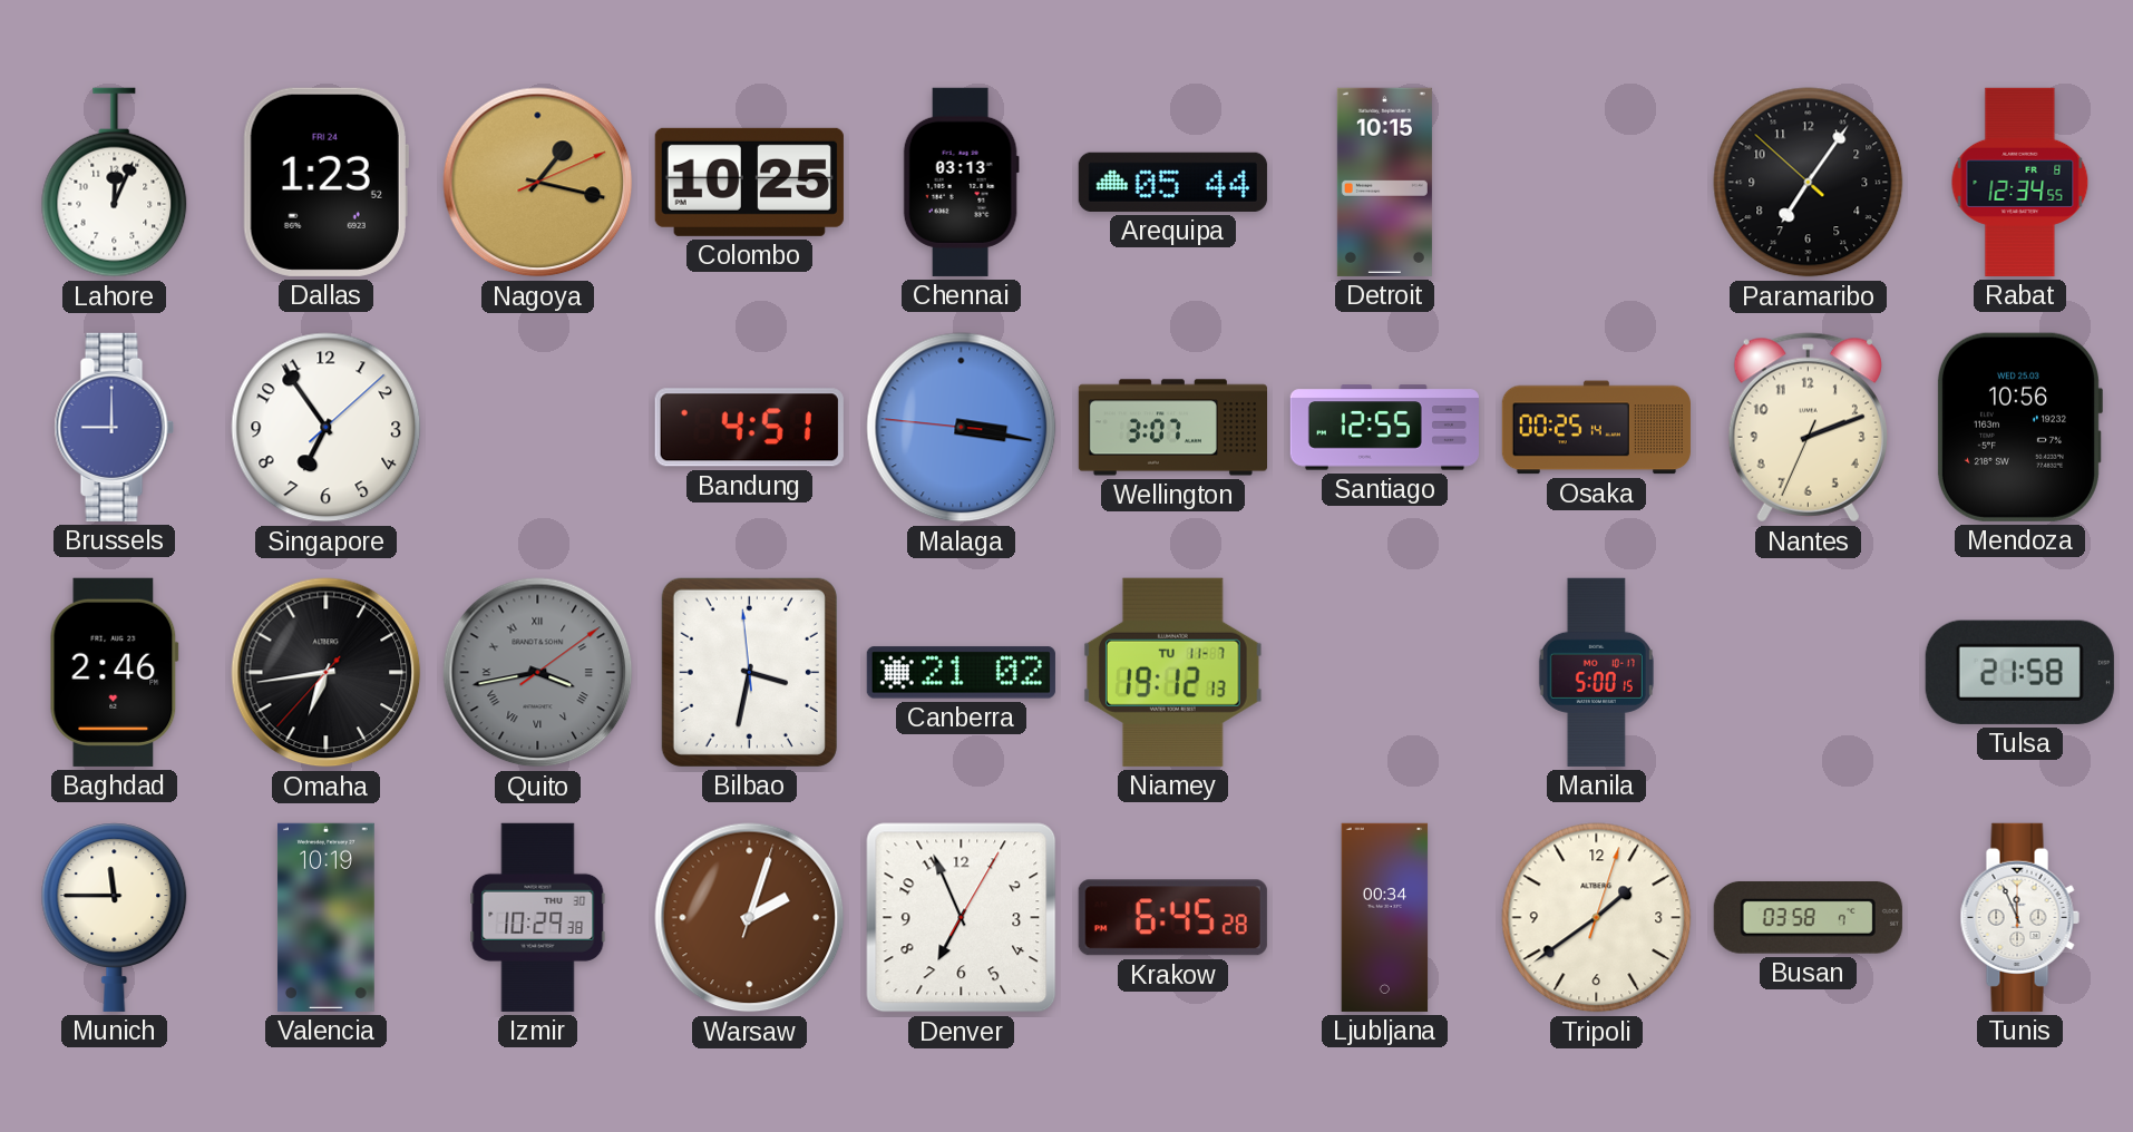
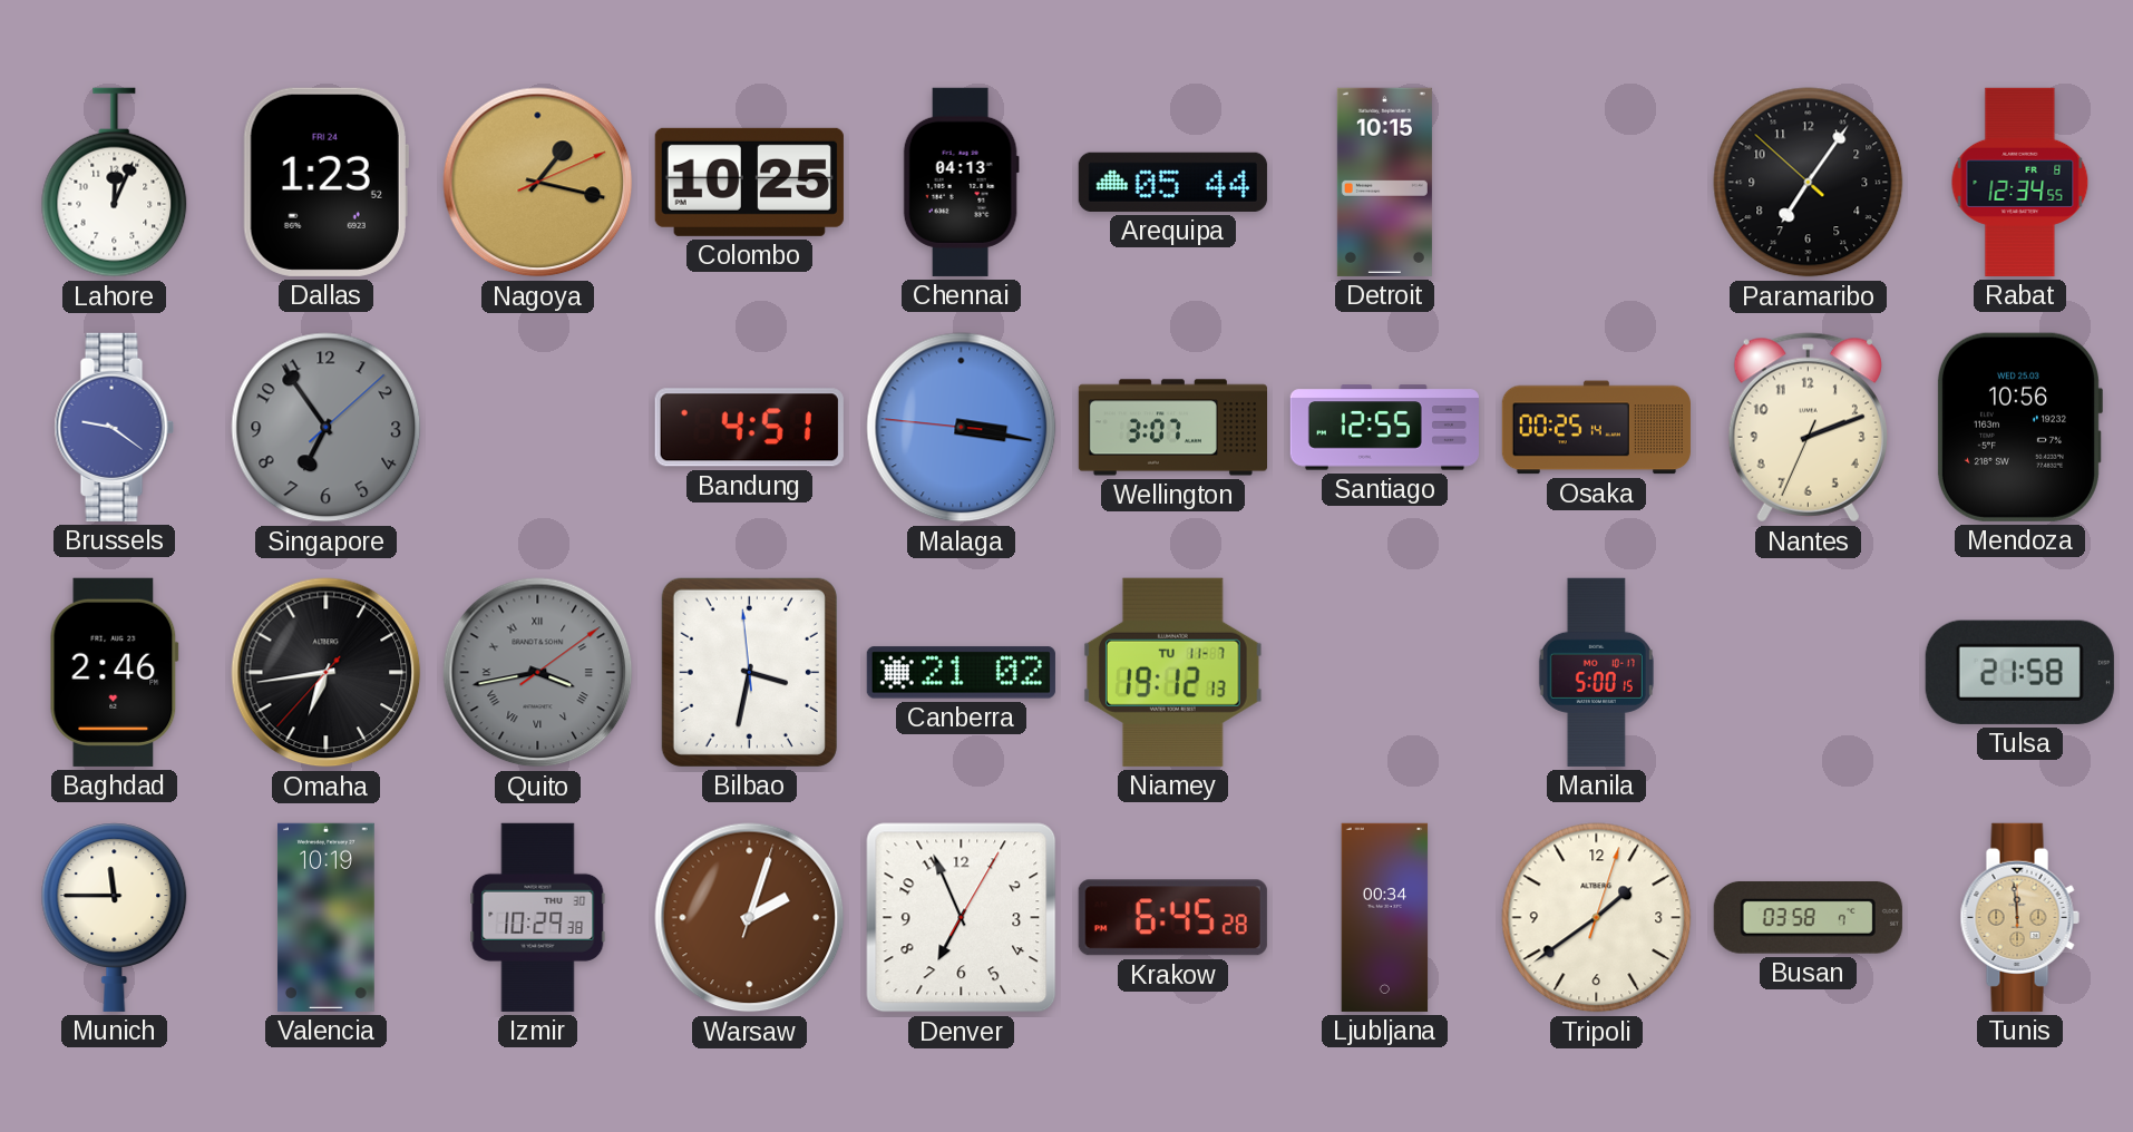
Chennai: 03:13 -> 04:13
Brussels: 9:00 -> 9:21
Singapore dial: white -> grey
Tunis: 11:56 -> 11:59
Tunis dial: white -> champagne
